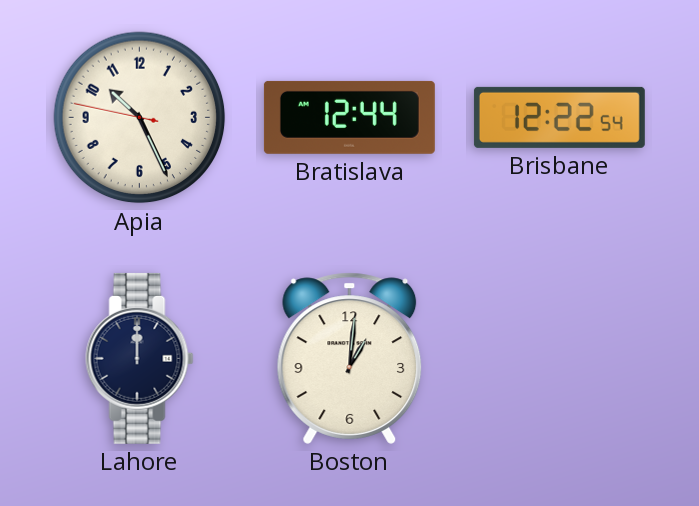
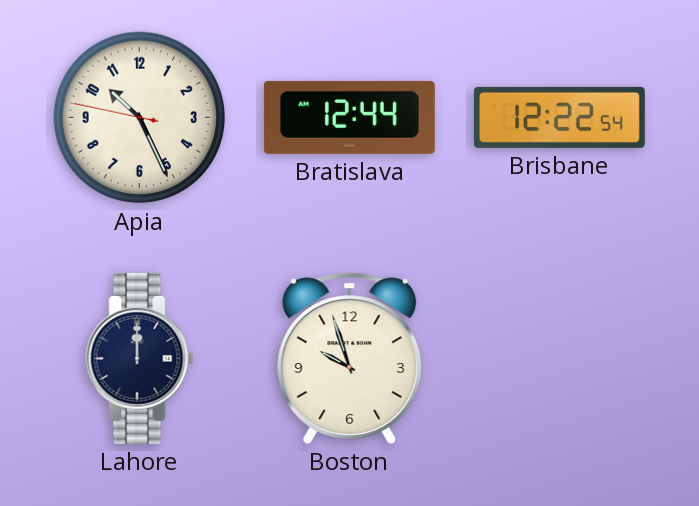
Boston: 1:01 -> 9:57
